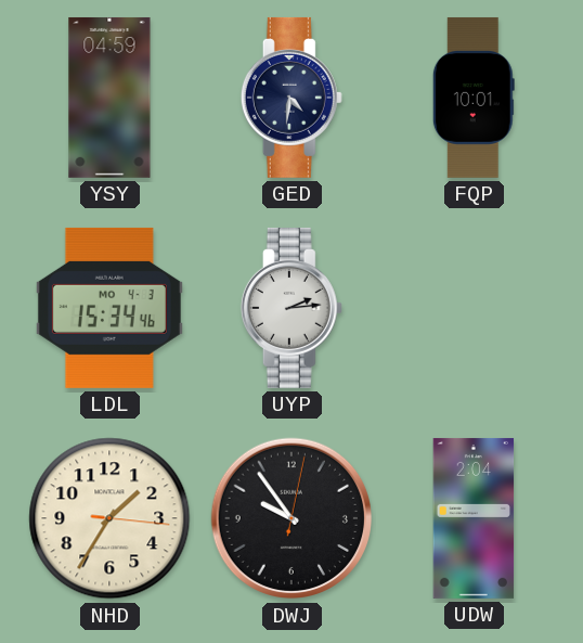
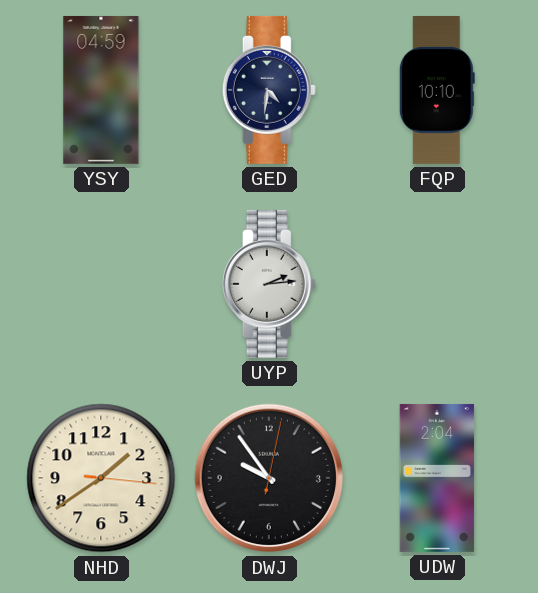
FQP: 10:01 -> 10:10
LDL: 15:34 -> none
NHD: 1:35 -> 1:39
